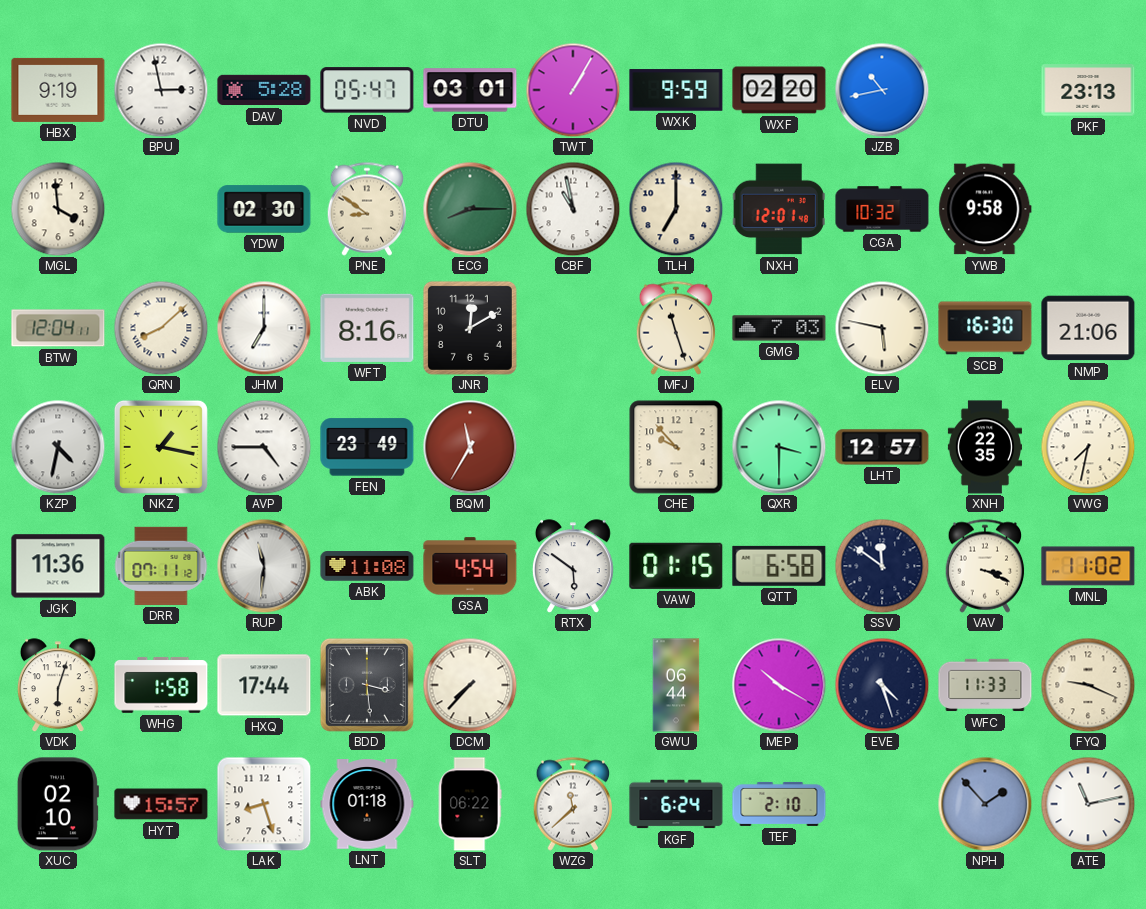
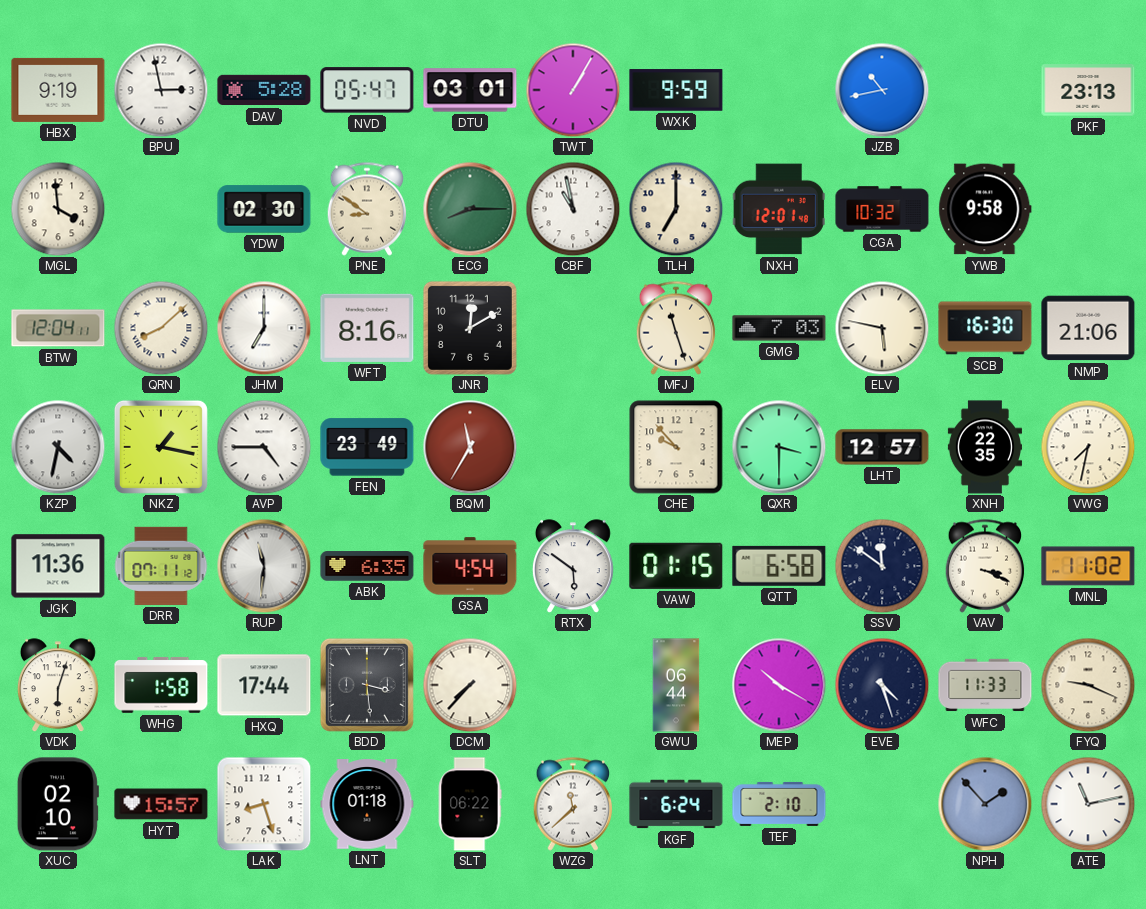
WXF: 02:20 -> none
ABK: 11:08 -> 6:35
